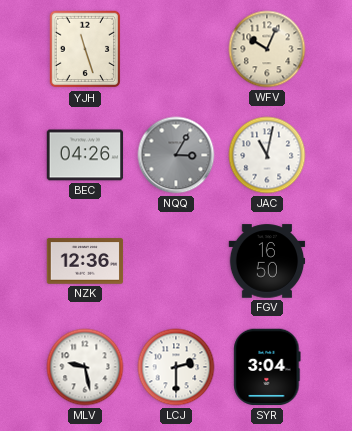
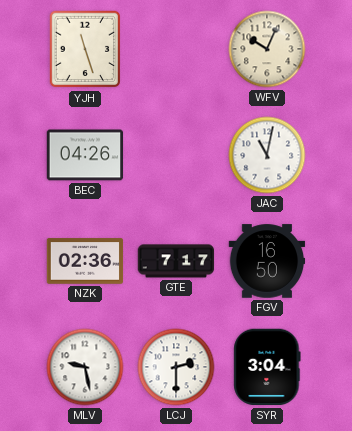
NQQ: 3:05 -> none
NZK: 12:36 -> 02:36
GTE: none -> 7:17
